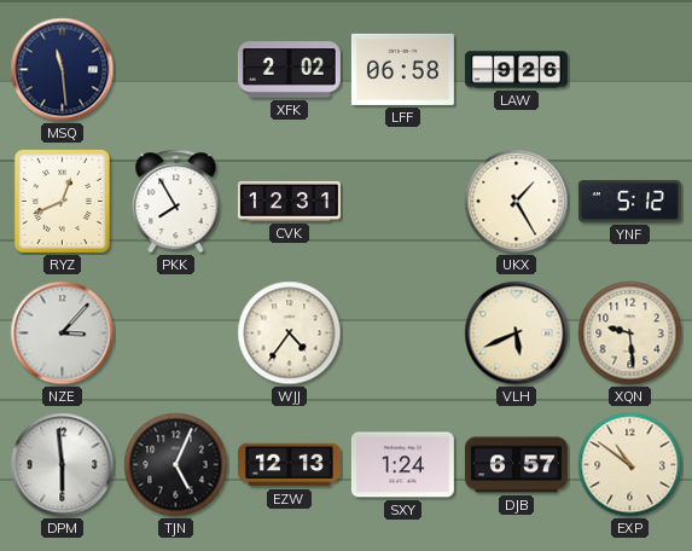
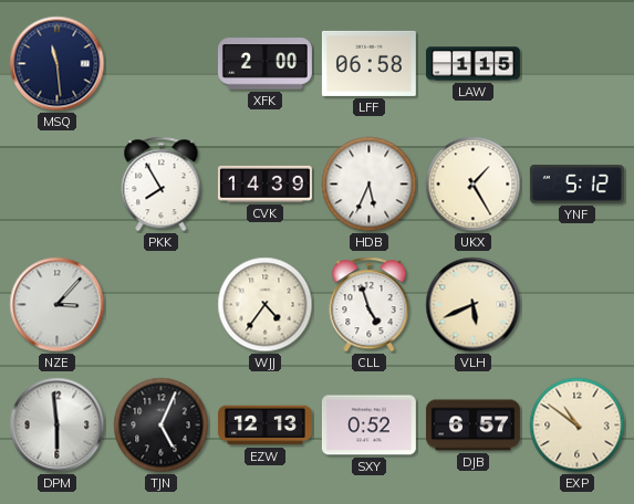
XFK: 2:02 -> 2:00
LAW: 9:26 -> 1:15
RYZ: 12:41 -> none
CVK: 12:31 -> 14:39
HDB: none -> 5:34
CLL: none -> 4:57
XQN: 9:29 -> none
SXY: 1:24 -> 0:52
